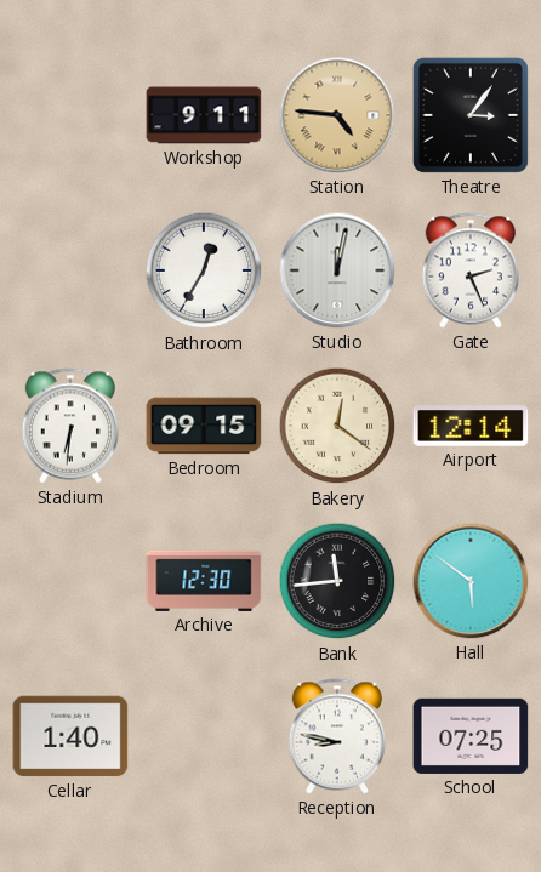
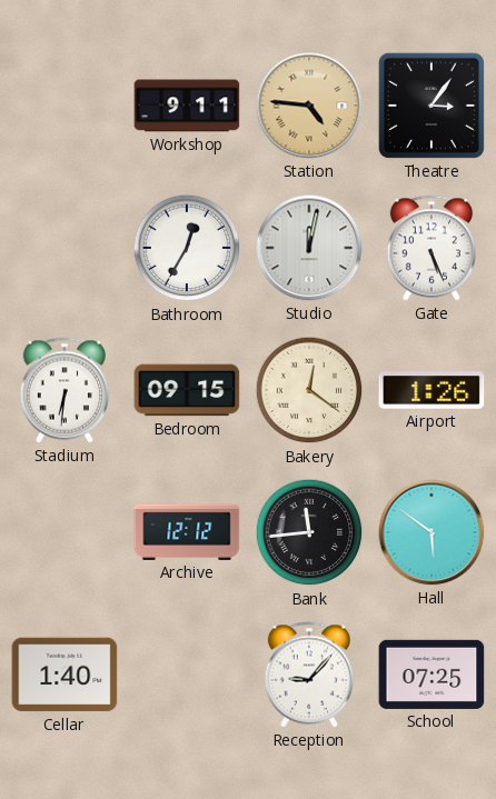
Gate: 2:26 -> 5:26
Airport: 12:14 -> 1:26
Archive: 12:30 -> 12:12
Reception: 8:47 -> 9:07
